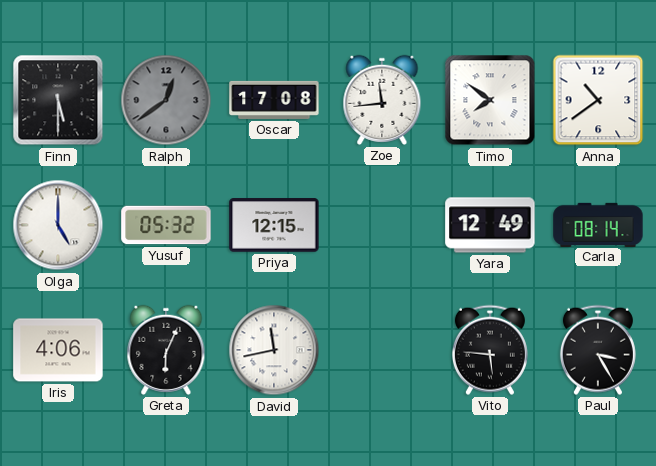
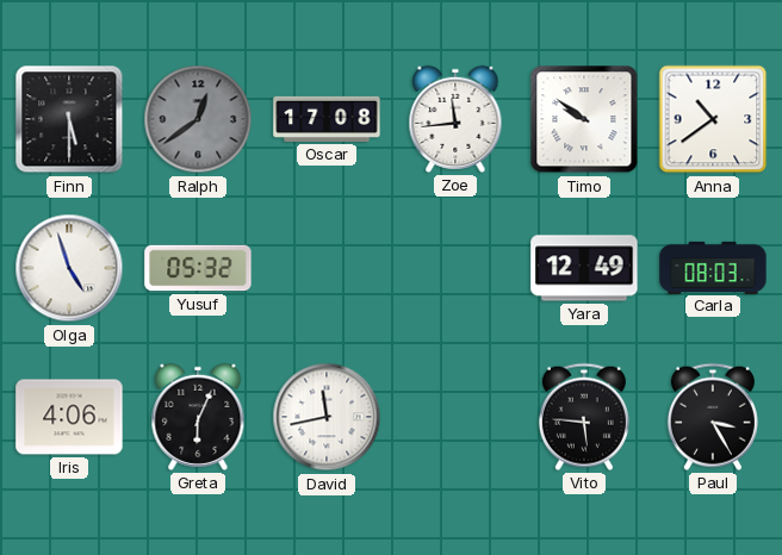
Timo: 7:51 -> 9:51
Olga: 5:00 -> 4:57
Priya: 12:15 -> none
Carla: 08:14 -> 08:03
